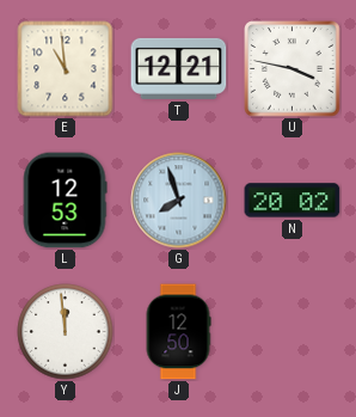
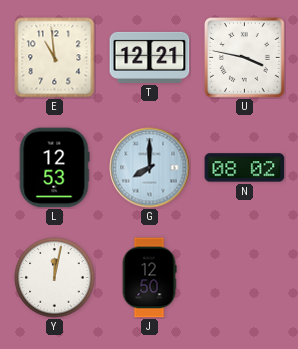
G: 7:57 -> 8:00
N: 20:02 -> 08:02
Y: 11:59 -> 12:02
